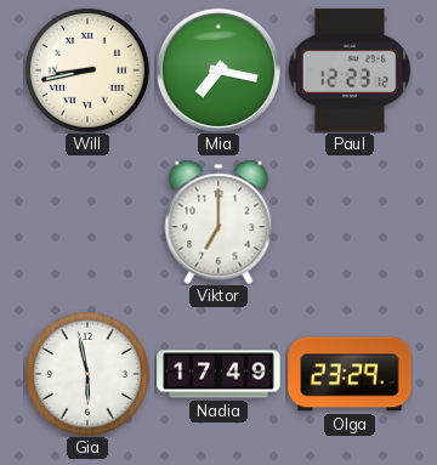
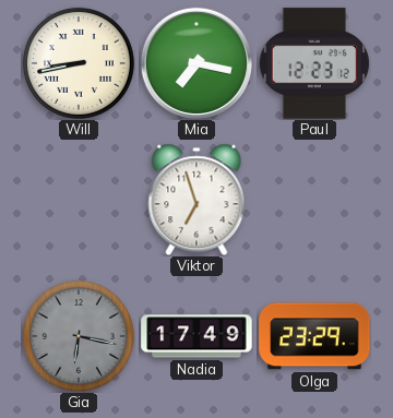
Viktor: 7:00 -> 6:57
Gia: 5:58 -> 6:17
Gia dial: white -> grey
